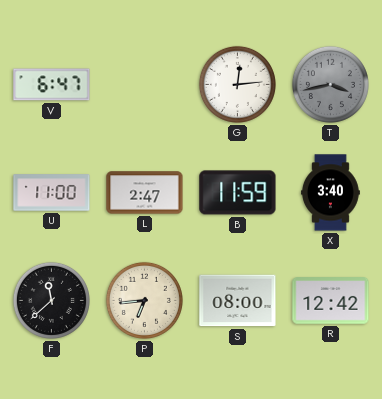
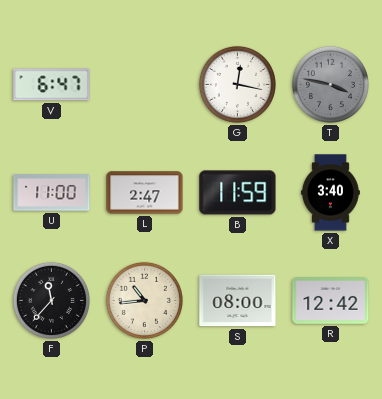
G: 12:14 -> 12:17
T: 3:43 -> 3:47
F: 11:38 -> 11:37
P: 6:44 -> 10:44
